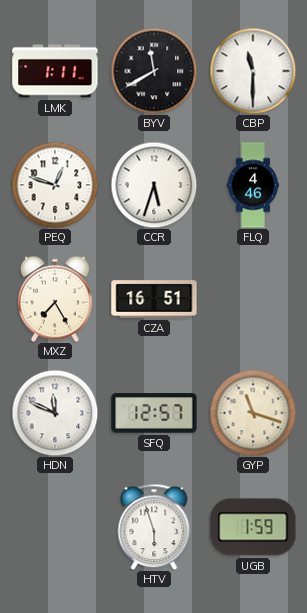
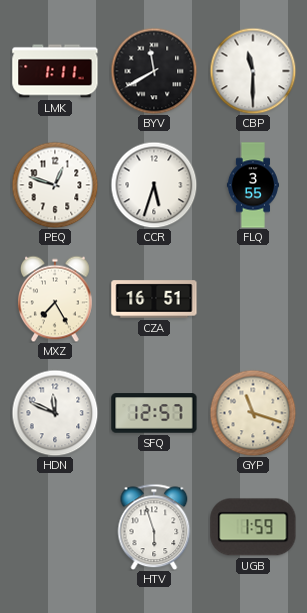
FLQ: 4:46 -> 3:55
